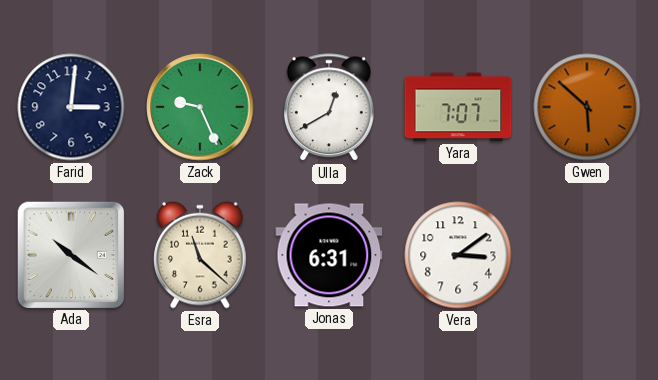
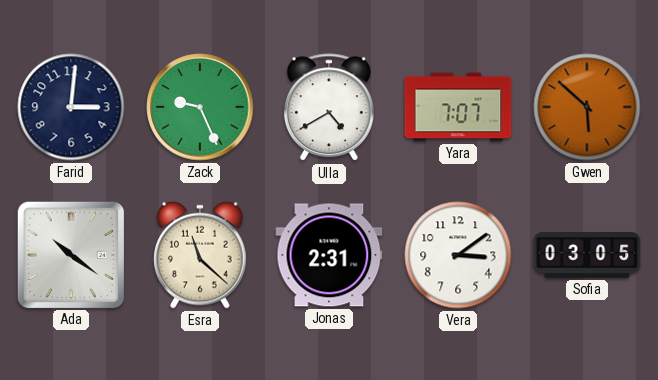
Ulla: 12:40 -> 4:40
Jonas: 6:31 -> 2:31
Sofia: none -> 03:05
